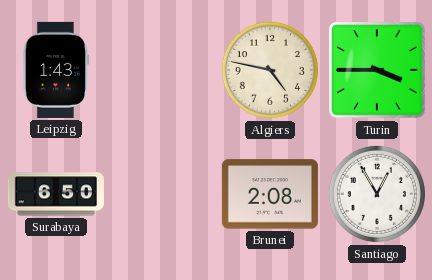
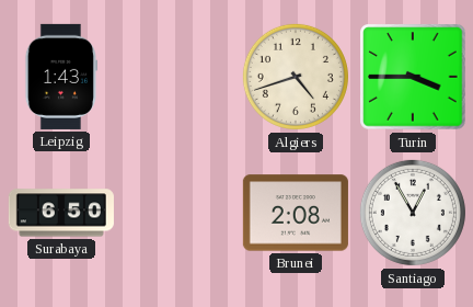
Algiers: 4:47 -> 4:42
